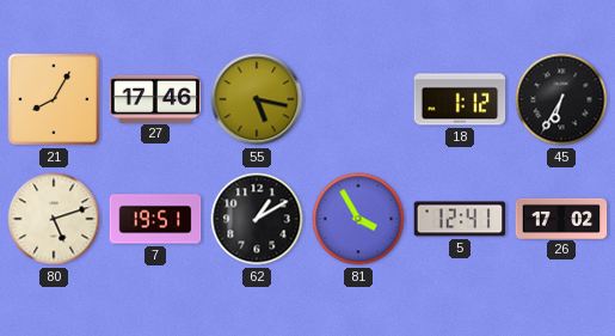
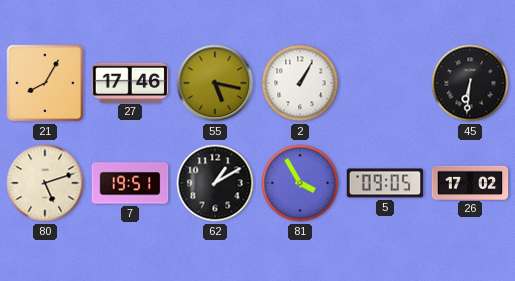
2: none -> 1:05
18: 1:12 -> none
45: 6:35 -> 6:31
5: 12:41 -> 09:05
